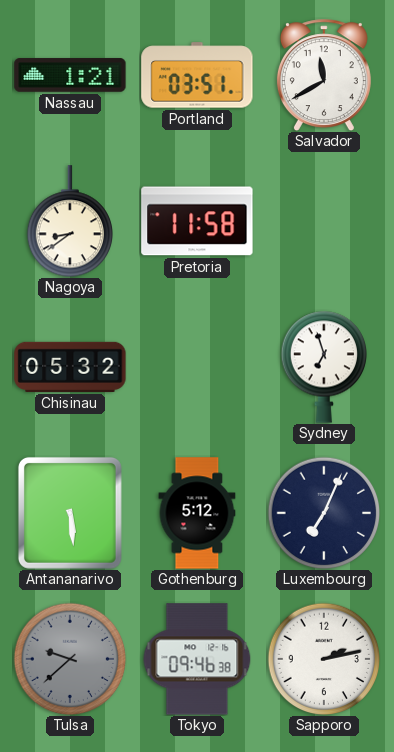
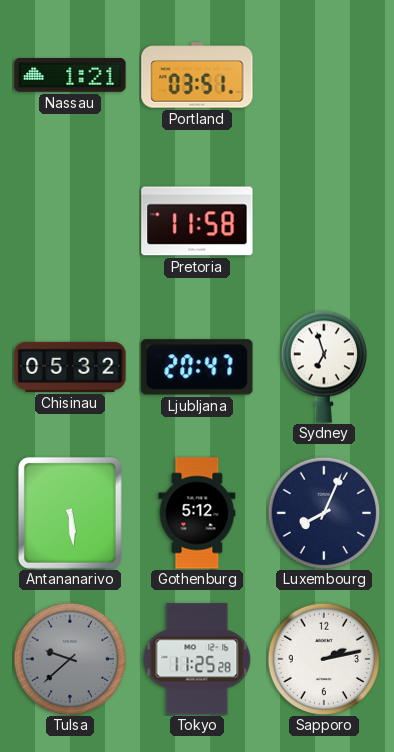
Salvador: 11:40 -> none
Nagoya: 8:39 -> none
Ljubljana: none -> 20:47
Luxembourg: 7:04 -> 8:04
Tokyo: 09:46 -> 11:25
